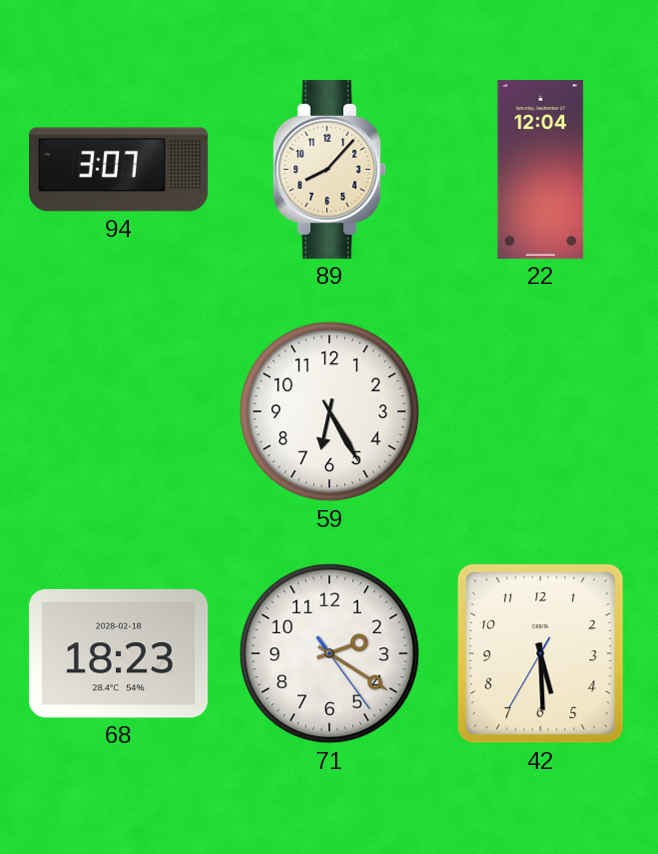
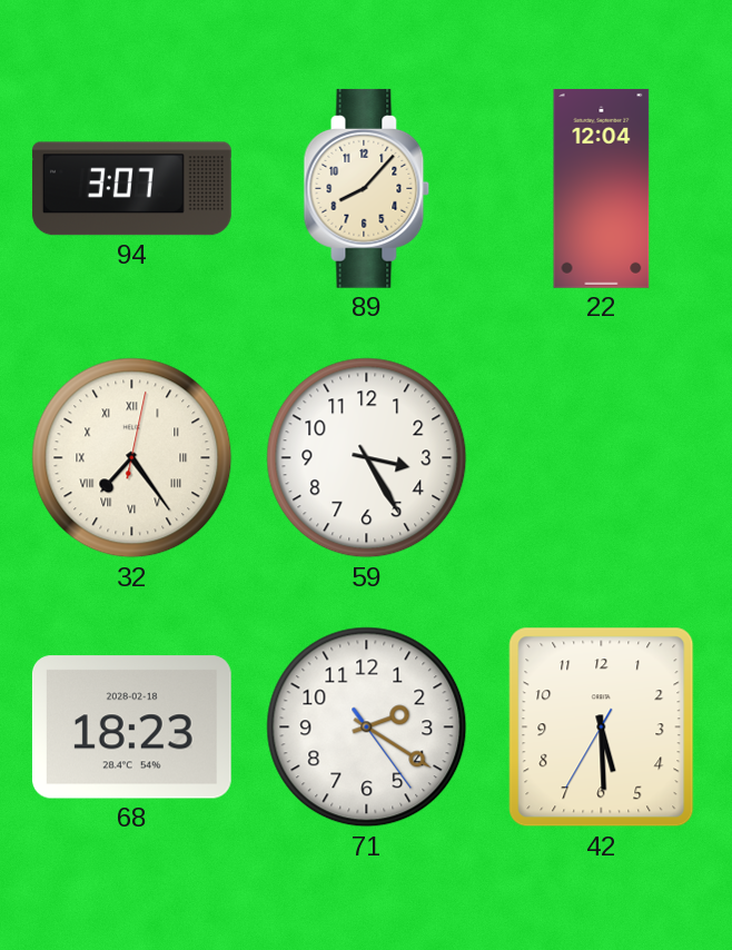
32: none -> 7:24
59: 6:25 -> 3:25
